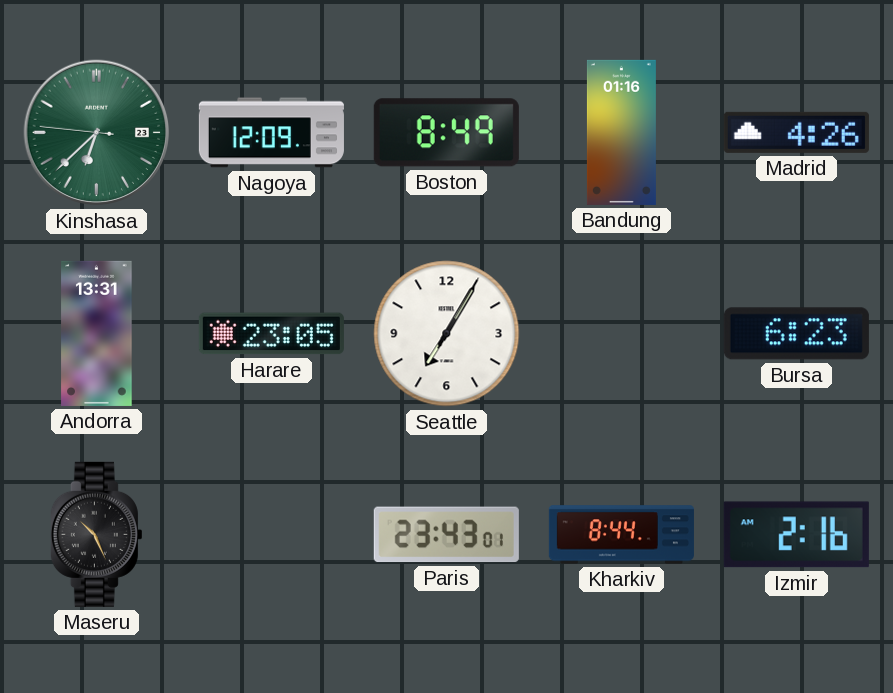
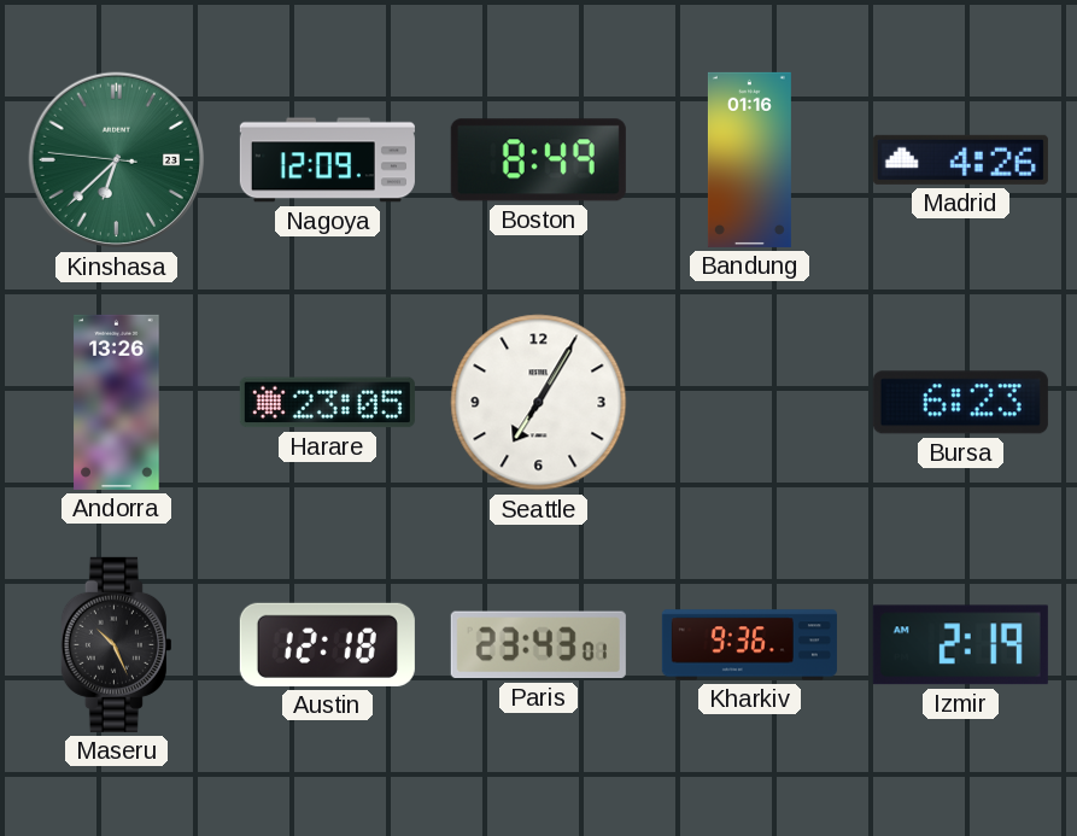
Andorra: 13:31 -> 13:26
Austin: none -> 12:18
Kharkiv: 8:44 -> 9:36
Izmir: 2:16 -> 2:19
